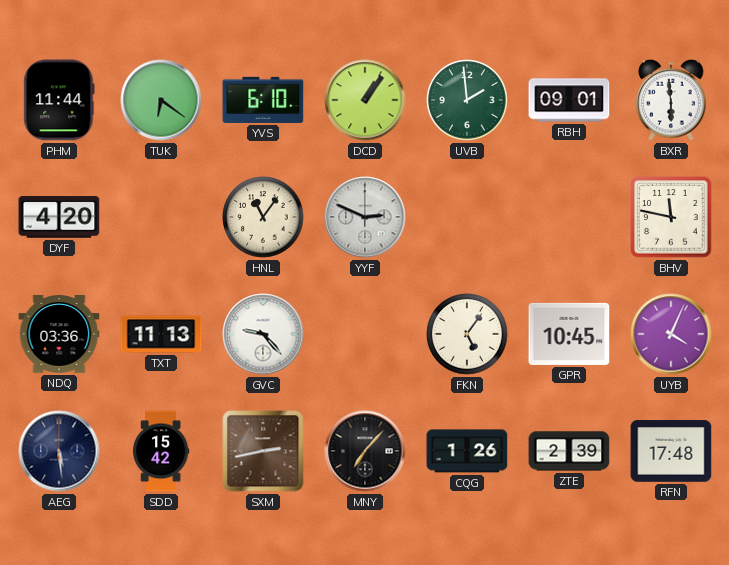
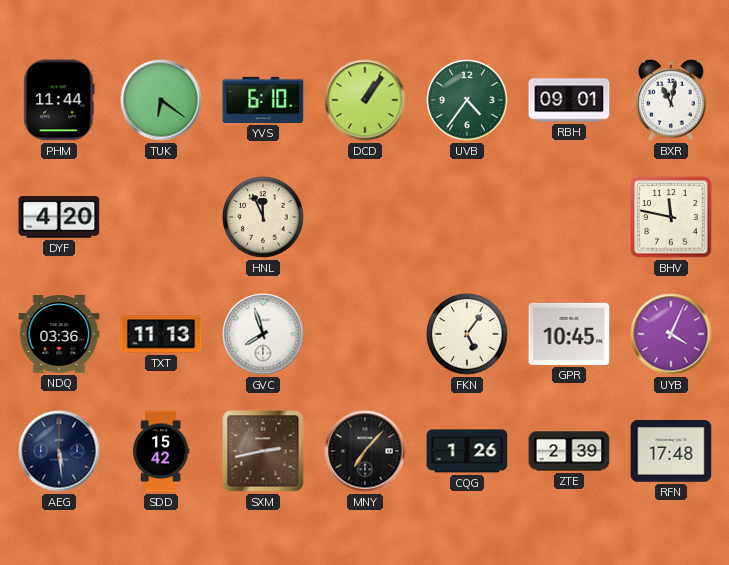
UVB: 1:59 -> 4:36
BXR: 5:59 -> 11:02
HNL: 11:06 -> 11:56
YYF: 2:49 -> none
GVC: 9:23 -> 7:57
